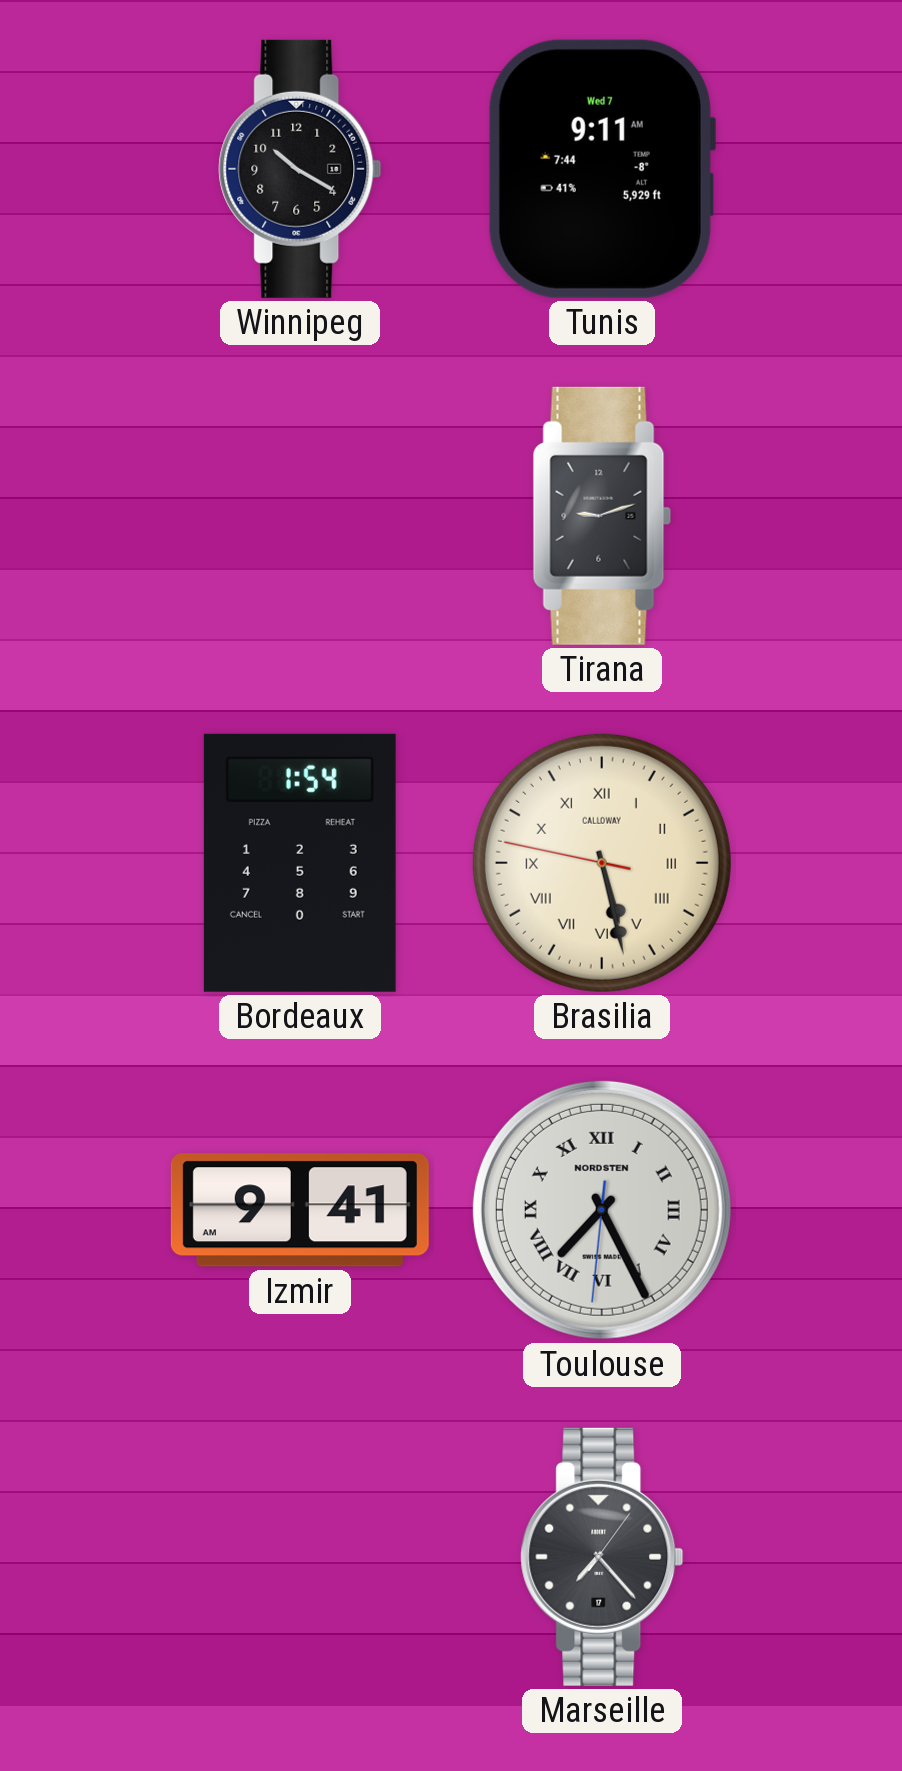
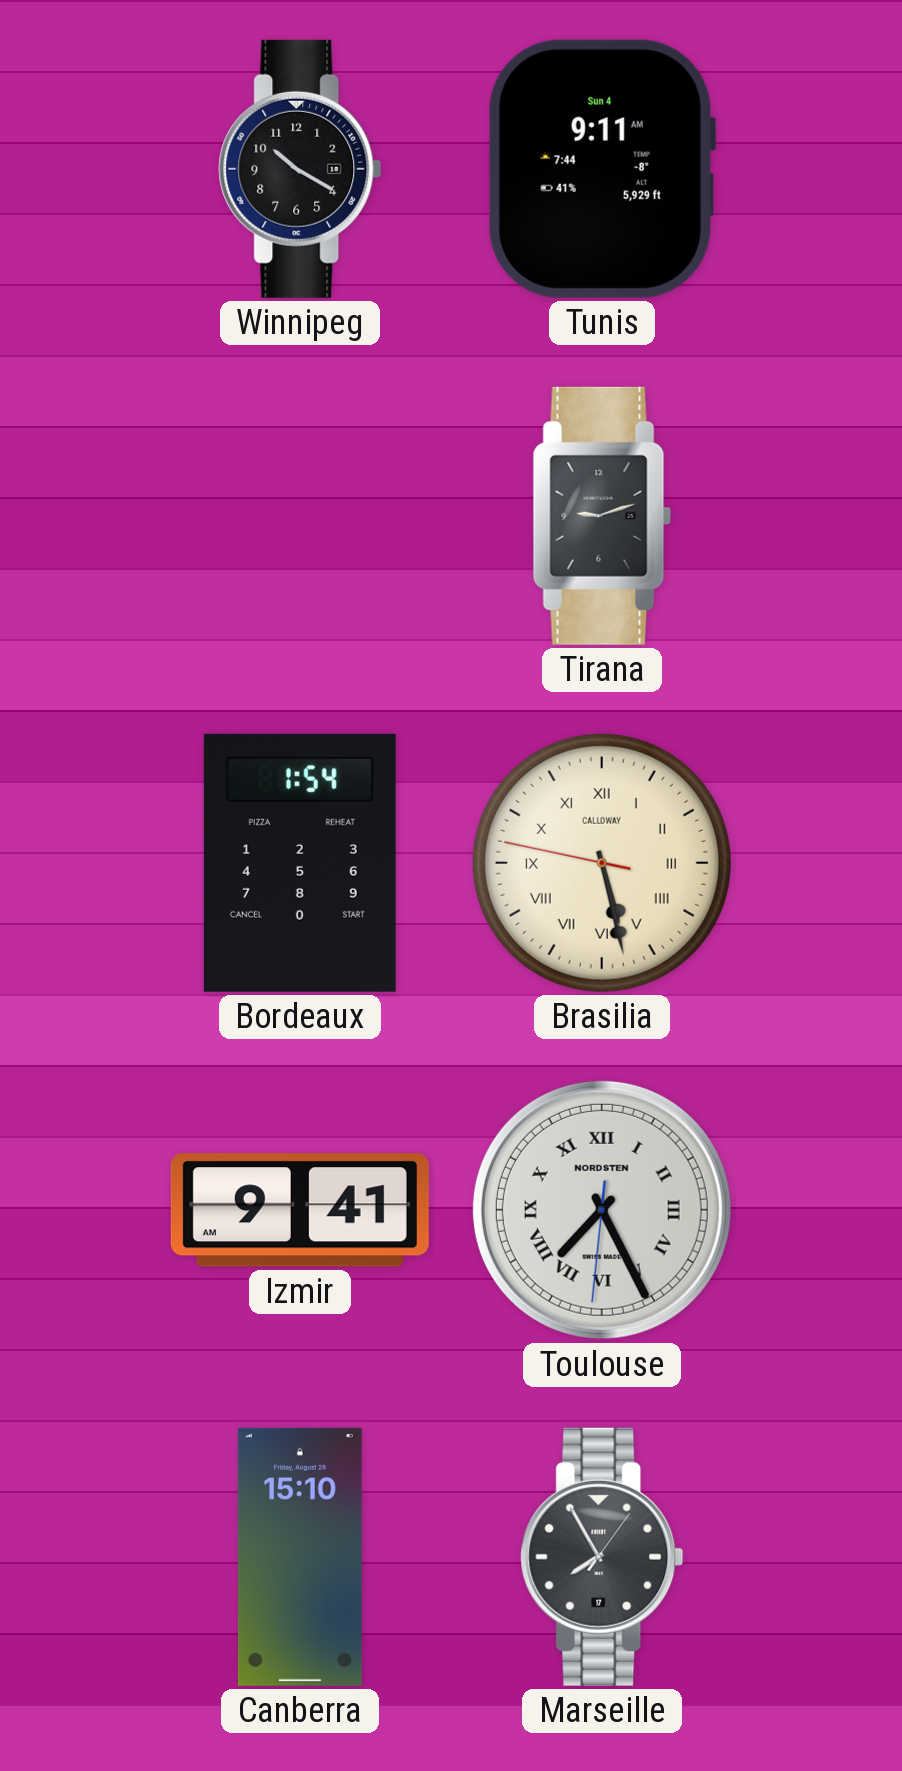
Tunis date: Wed 7 -> Sun 4
Canberra: none -> 15:10
Marseille: 7:23 -> 7:55
